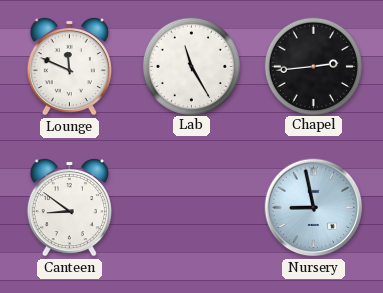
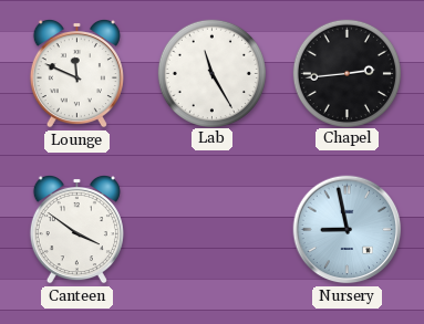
Canteen: 8:51 -> 3:51
